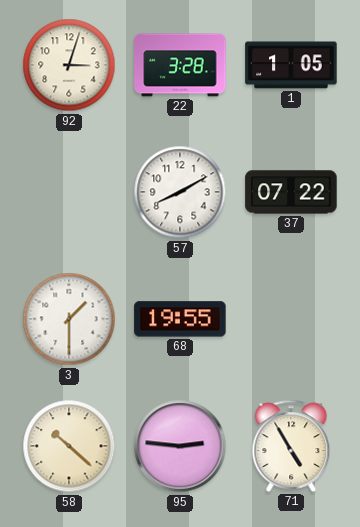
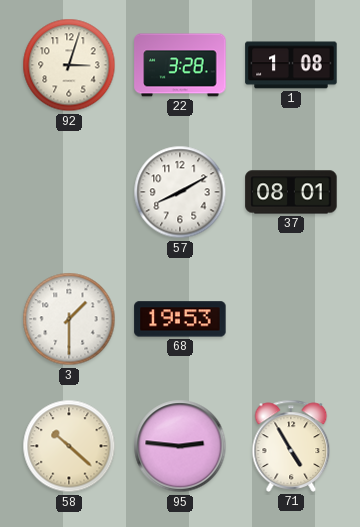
1: 1:05 -> 1:08
37: 07:22 -> 08:01
68: 19:55 -> 19:53
